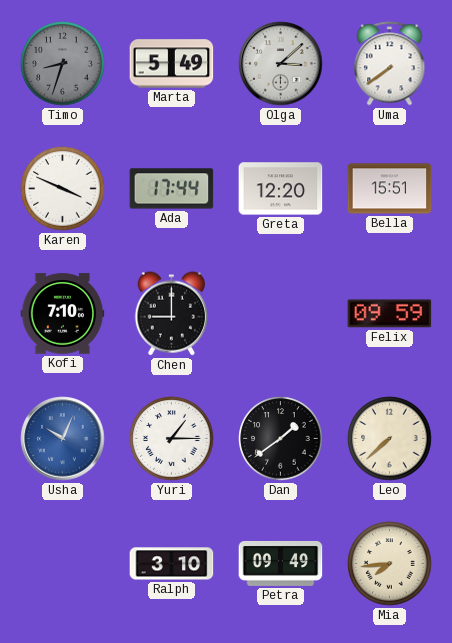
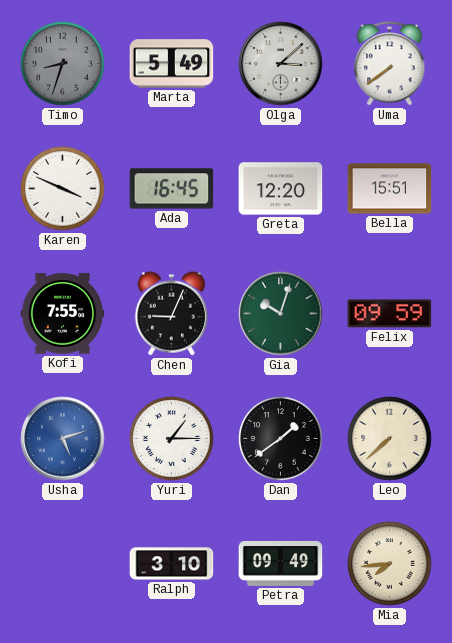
Ada: 17:44 -> 16:45
Kofi: 7:10 -> 7:55
Chen: 9:00 -> 9:04
Gia: none -> 10:03
Usha: 10:04 -> 5:12
